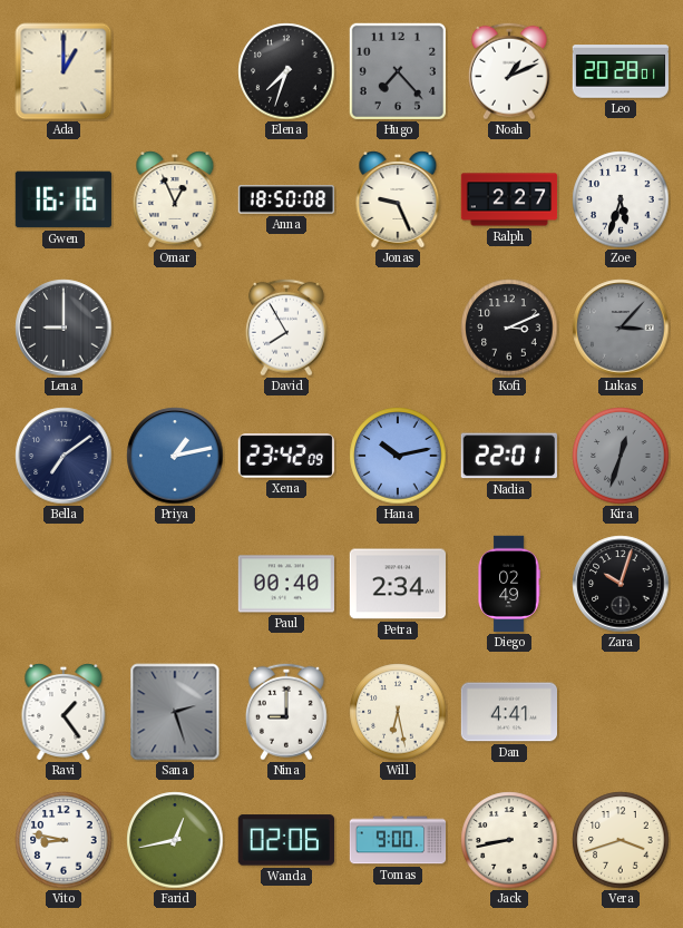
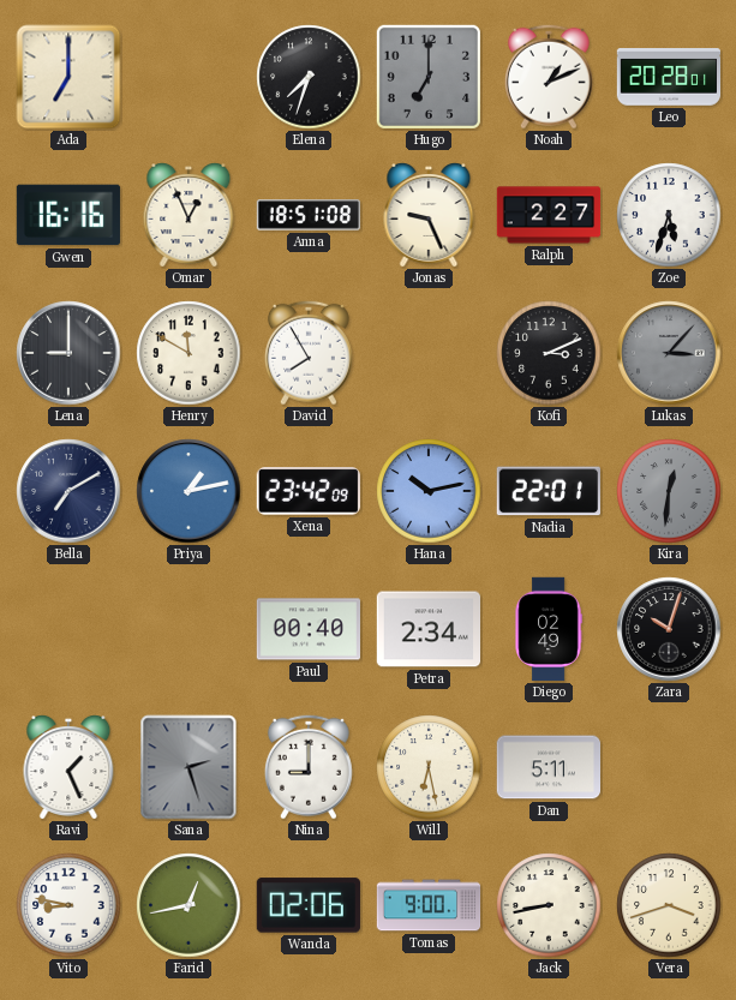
Ada: 1:00 -> 7:00
Hugo: 7:23 -> 7:00
Anna: 18:50 -> 18:51
Henry: none -> 11:50
Bella: 7:09 -> 7:10
Kira: 12:33 -> 12:31
Ravi: 1:24 -> 1:26
Dan: 4:41 -> 5:11
